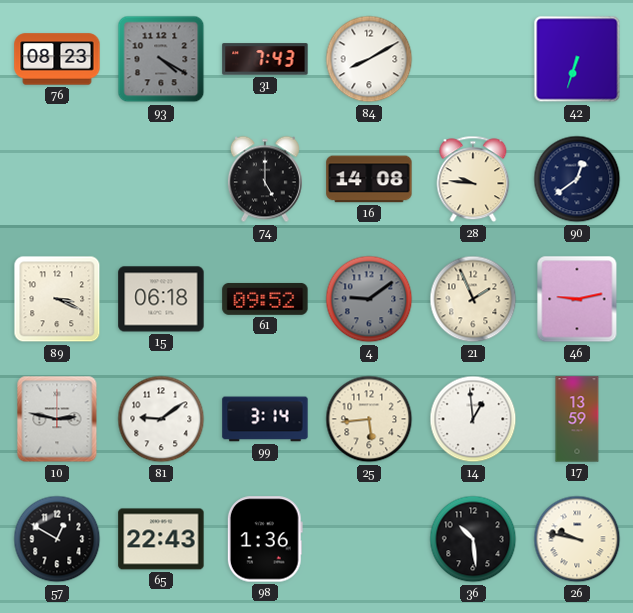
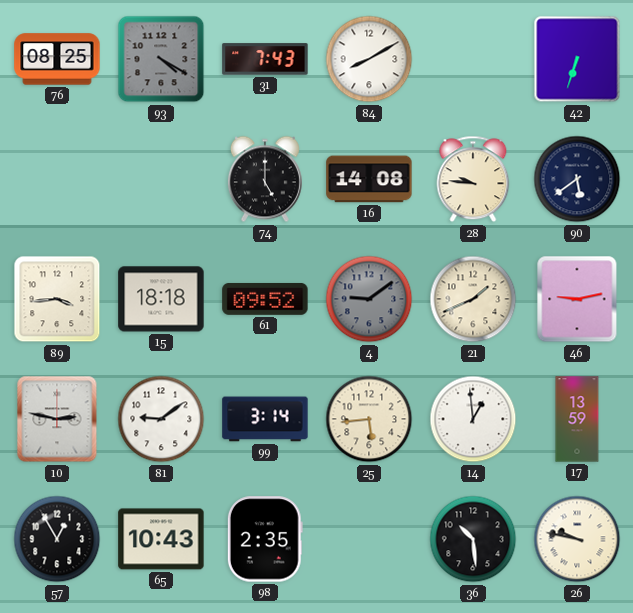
76: 08:23 -> 08:25
90: 12:39 -> 5:39
89: 3:19 -> 3:44
15: 06:18 -> 18:18
21: 1:56 -> 1:41
57: 12:50 -> 12:55
65: 22:43 -> 10:43
98: 1:36 -> 2:35
